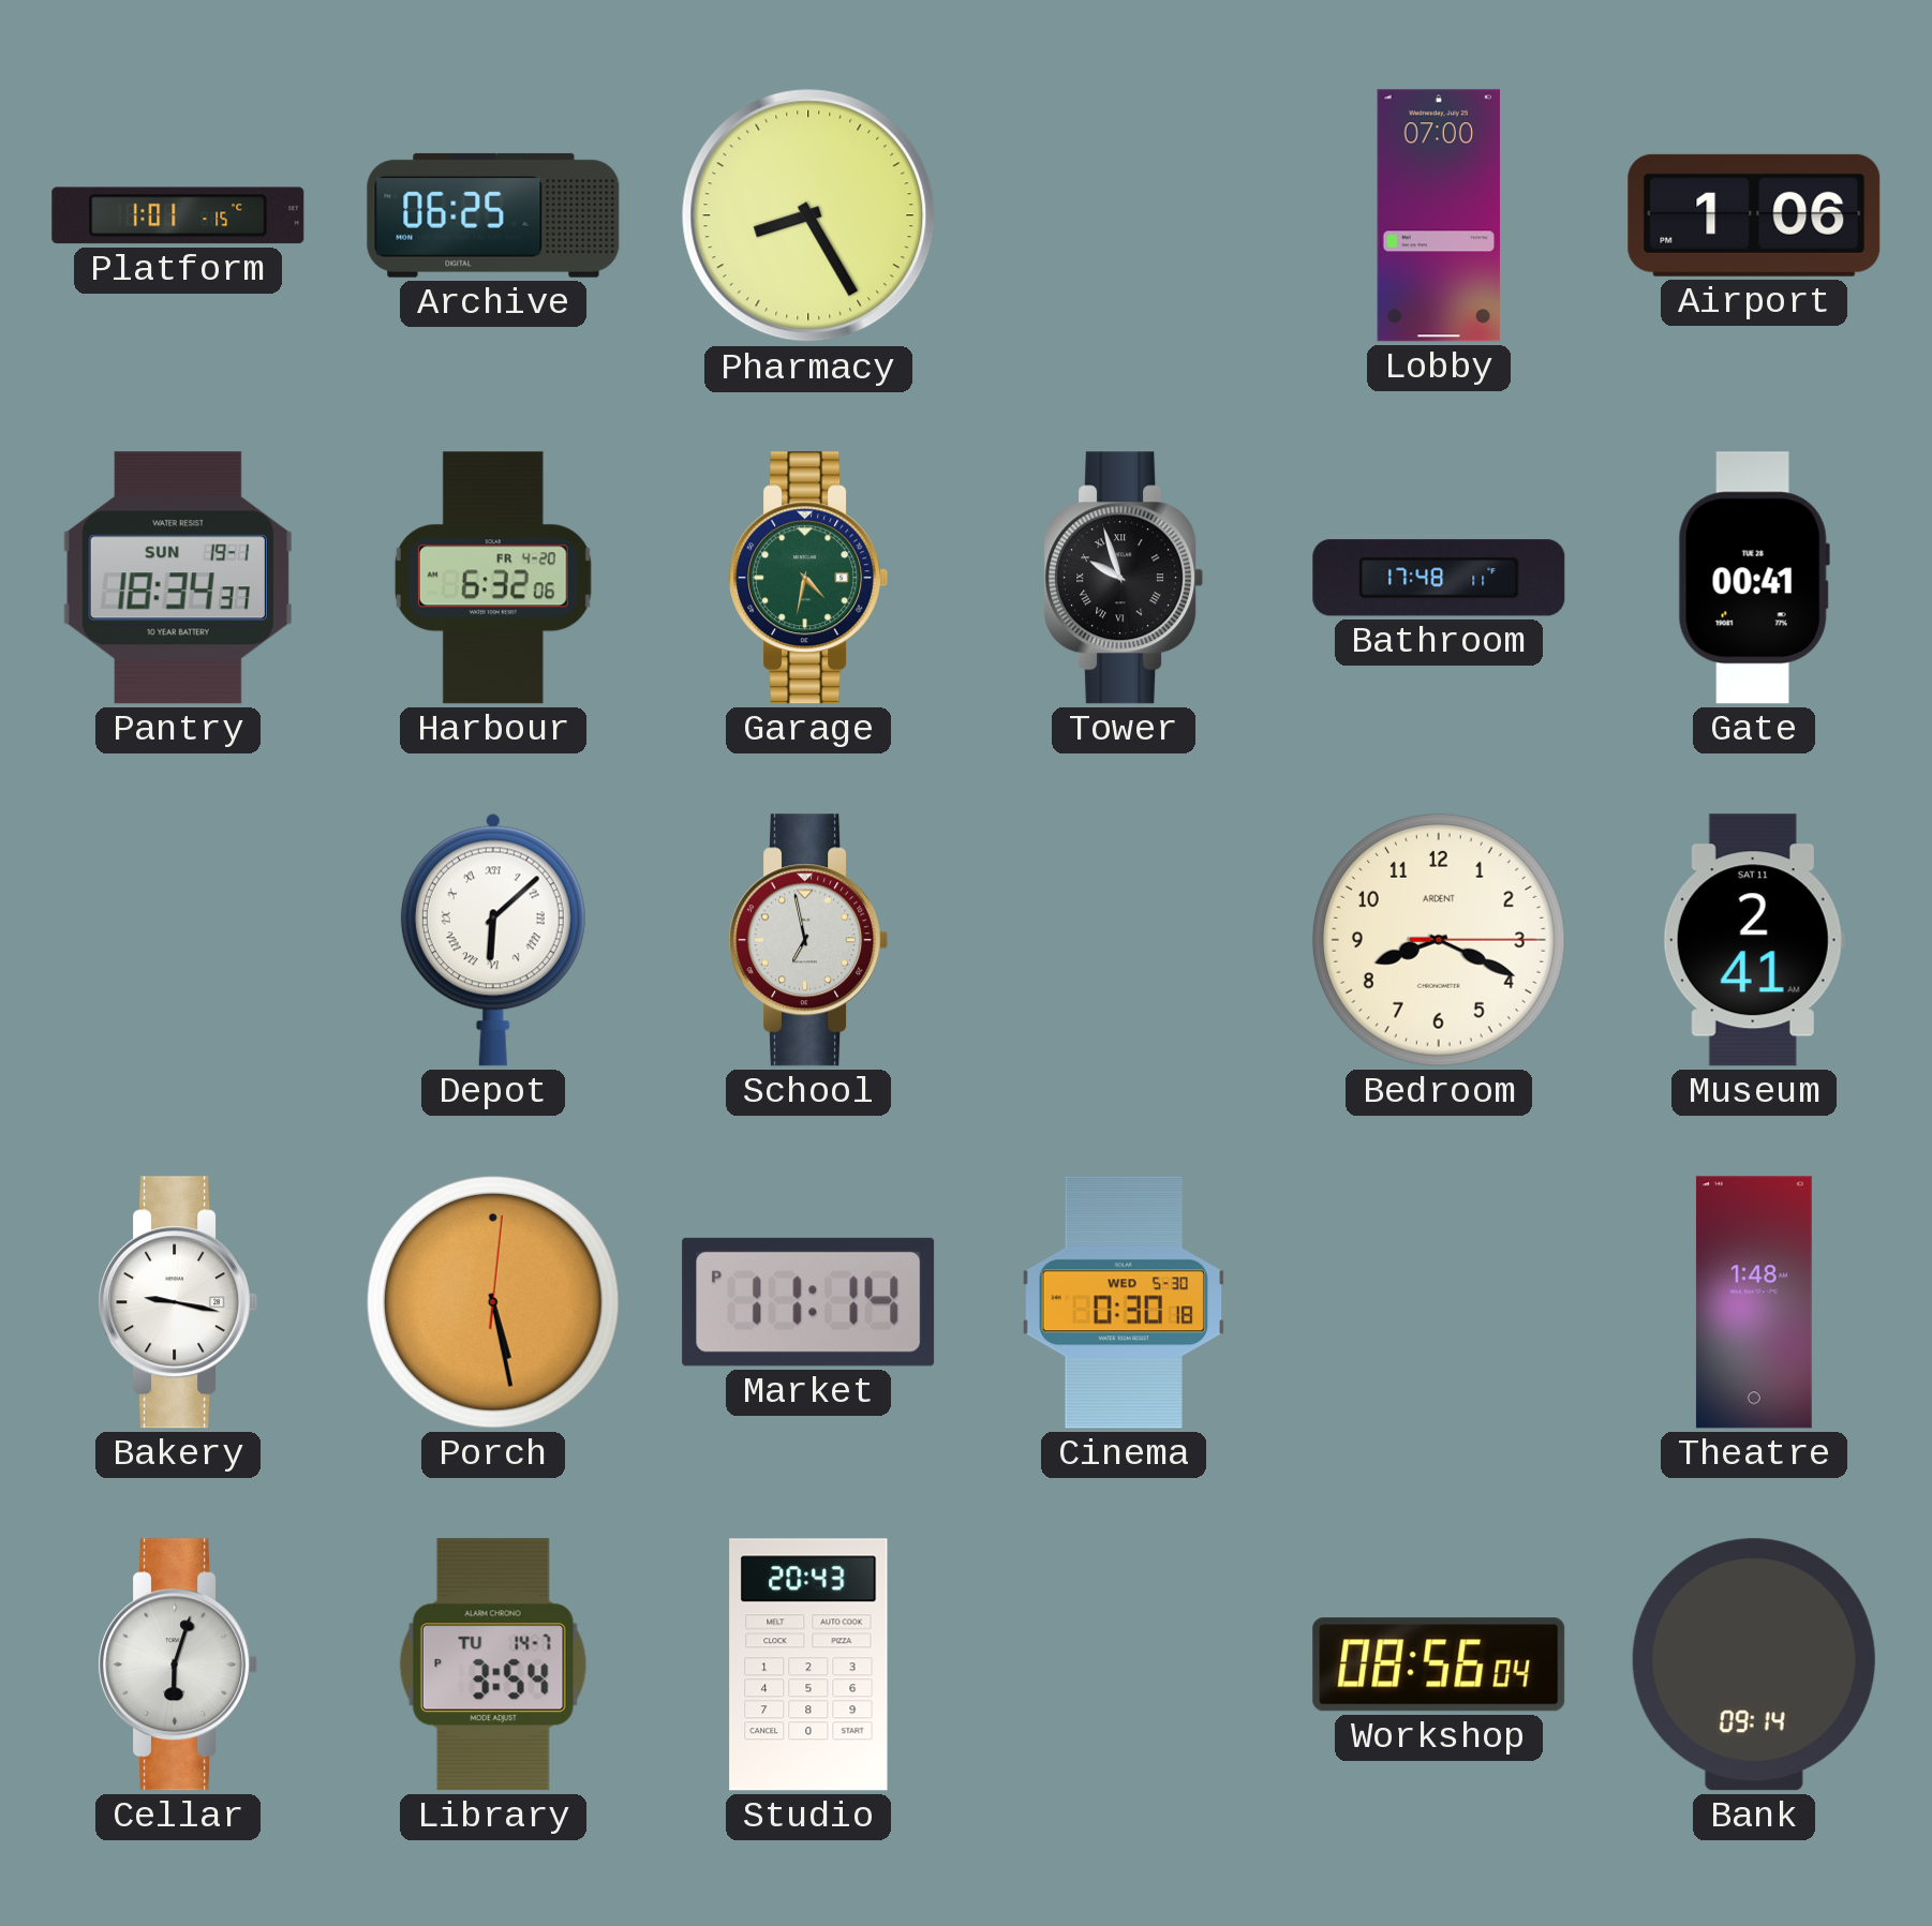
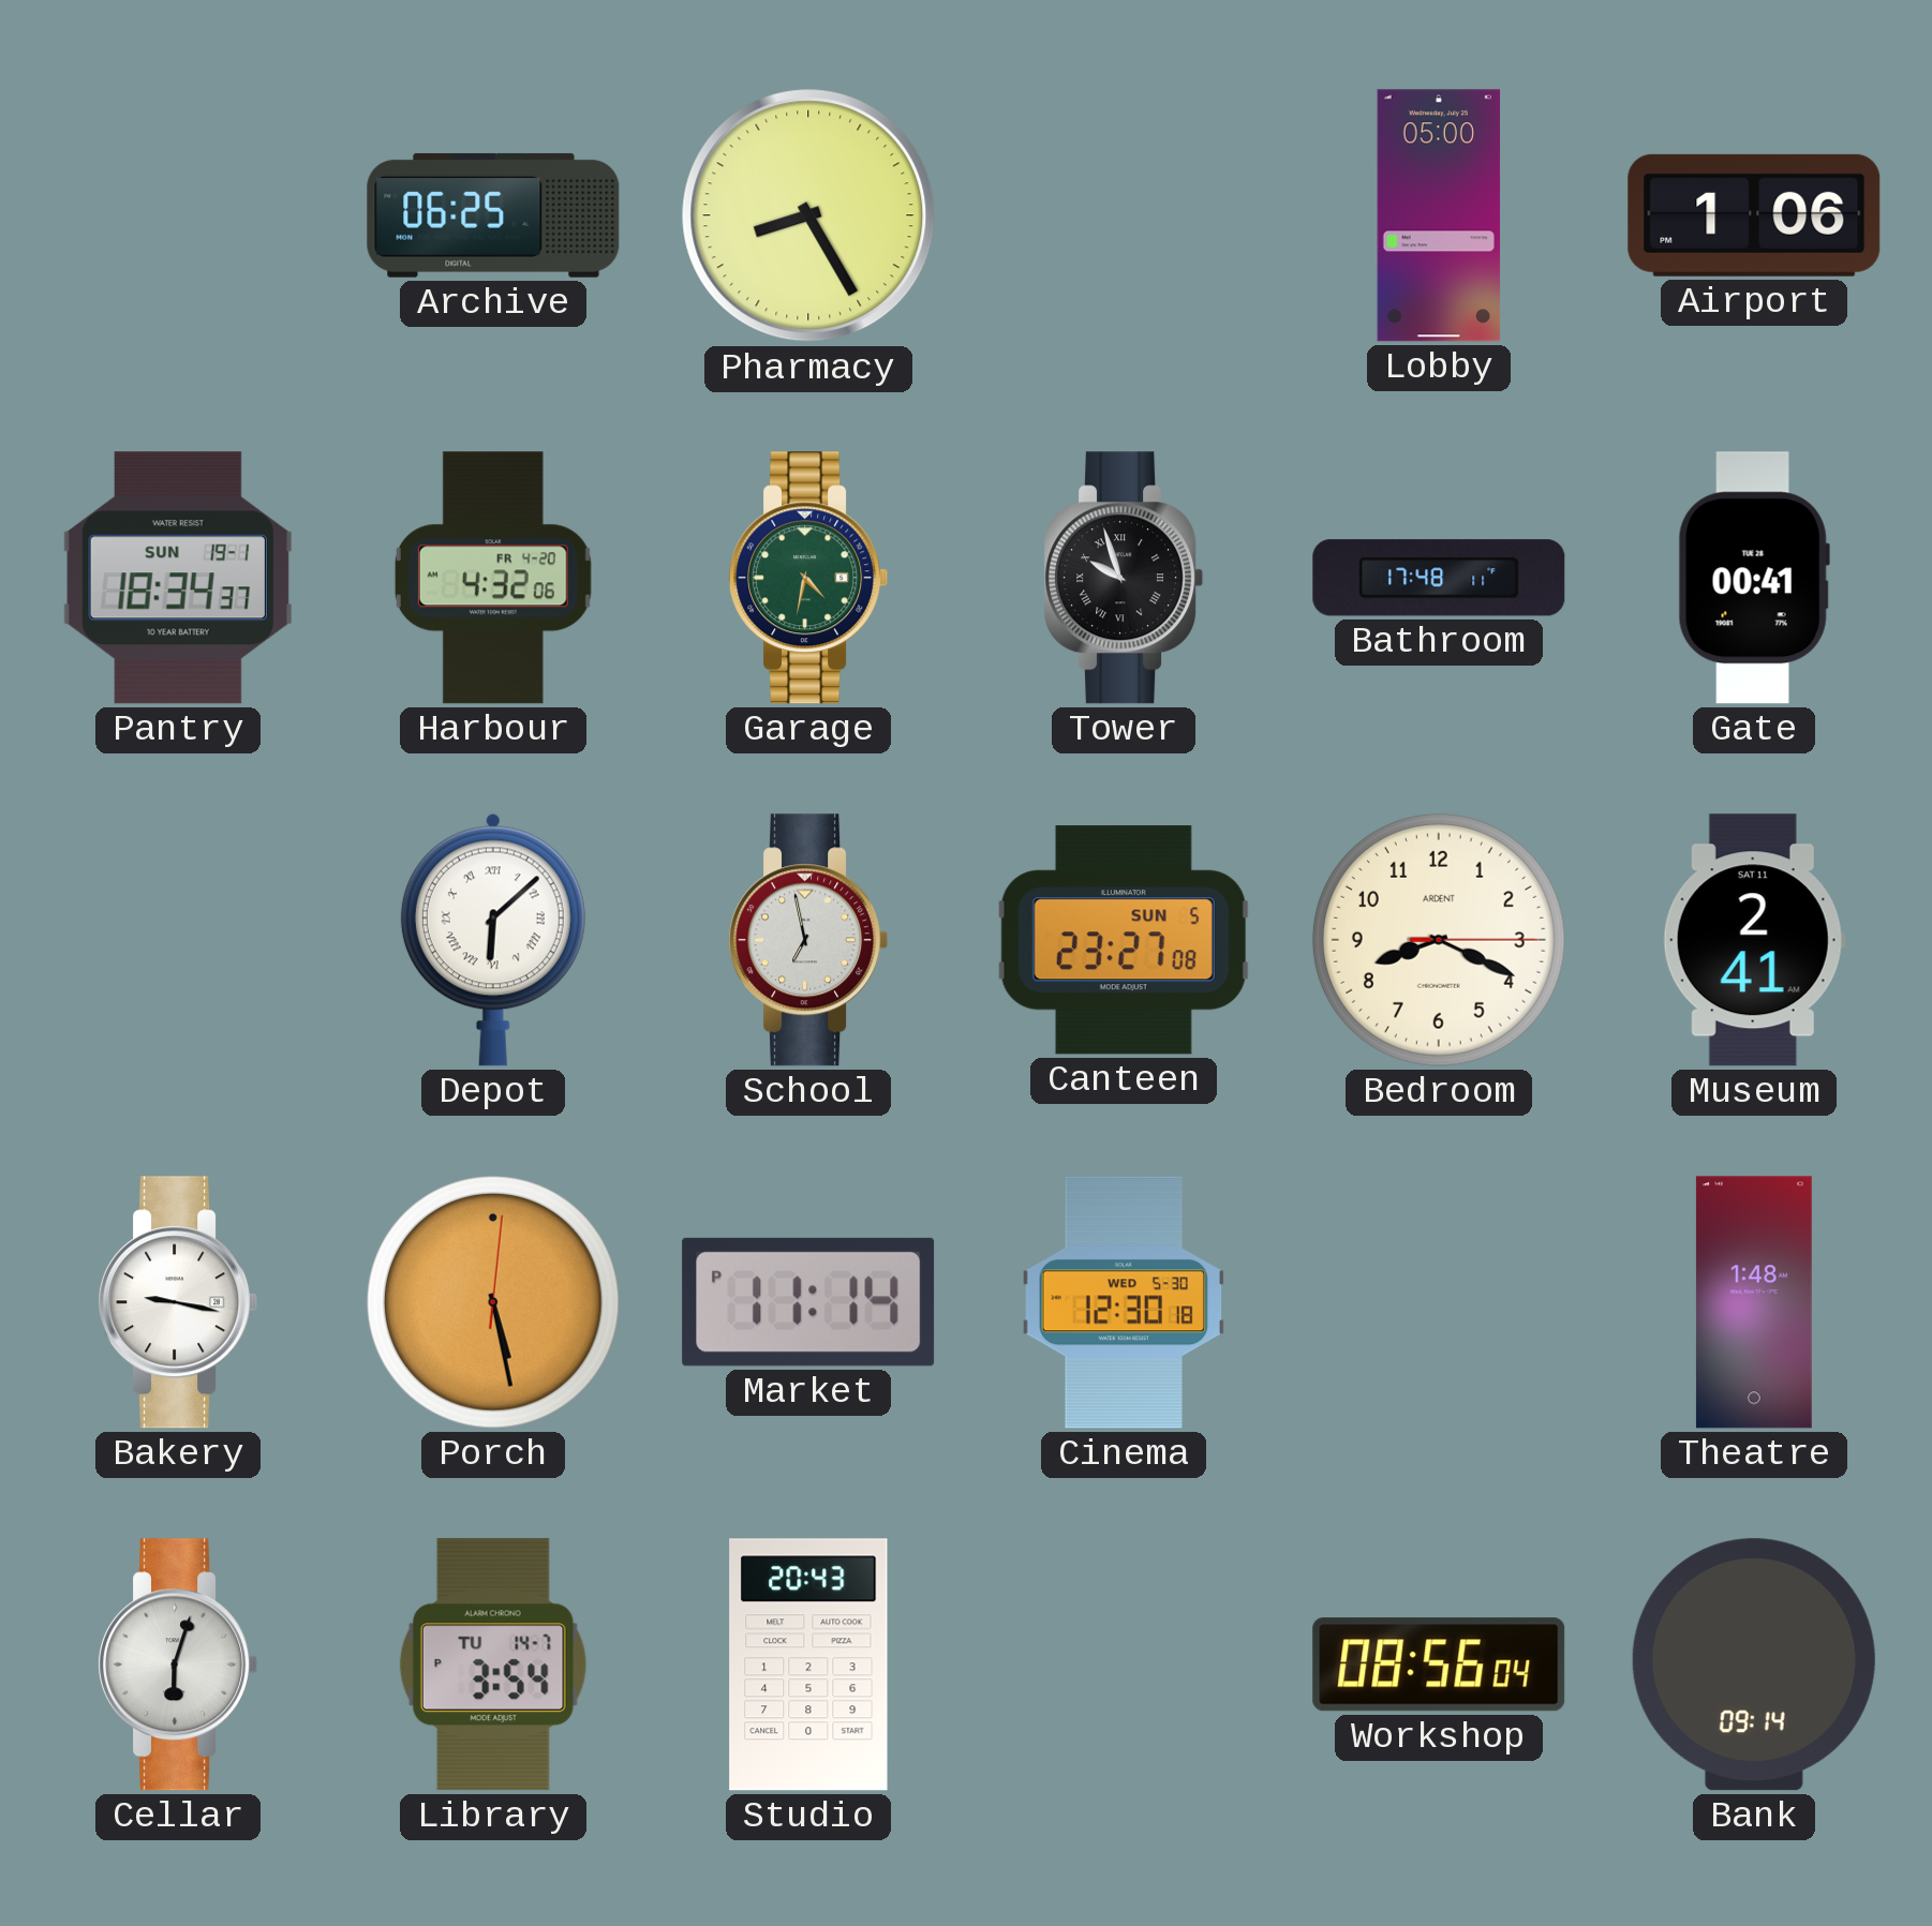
Platform: 1:01 -> none
Lobby: 07:00 -> 05:00
Harbour: 6:32 -> 4:32
Canteen: none -> 23:27
Cinema: 0:30 -> 12:30
